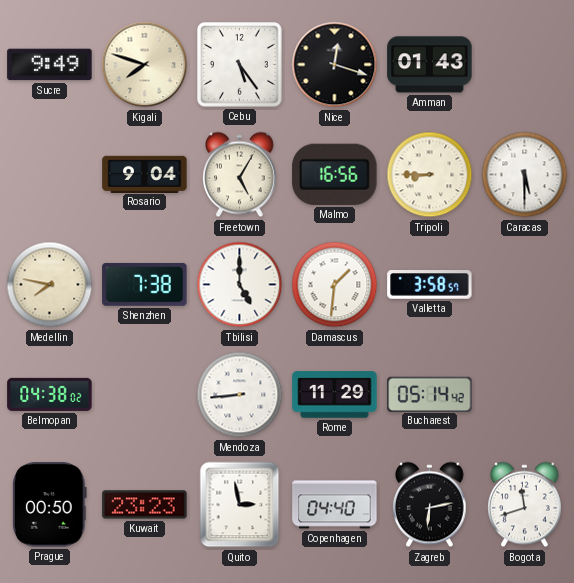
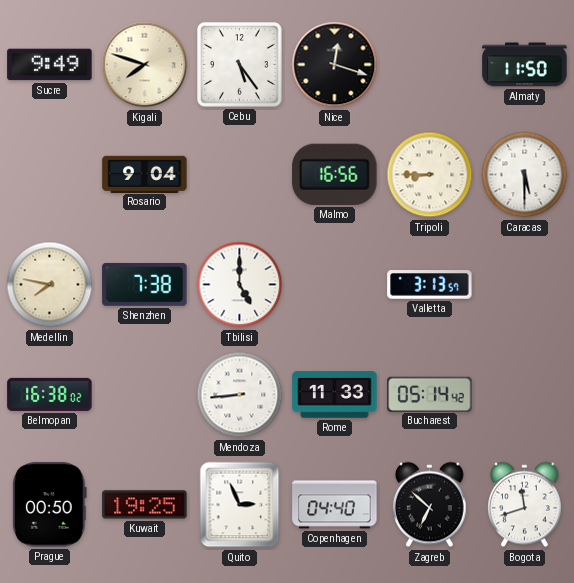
Amman: 01:43 -> none
Almaty: none -> 11:50
Freetown: 5:05 -> none
Damascus: 1:31 -> none
Valletta: 3:58 -> 3:13
Belmopan: 04:38 -> 16:38
Rome: 11:29 -> 11:33
Kuwait: 23:23 -> 19:25
Quito: 2:58 -> 2:56
Zagreb: 6:13 -> 6:52
